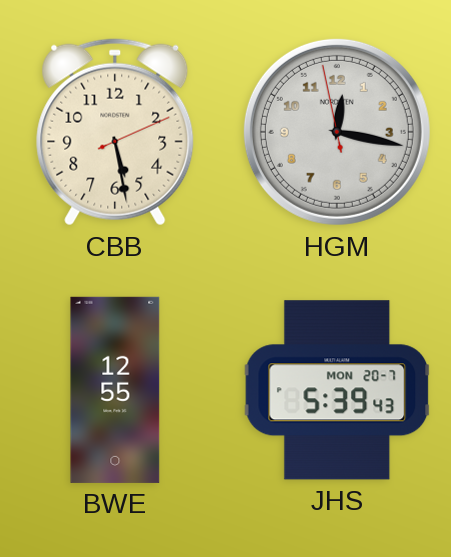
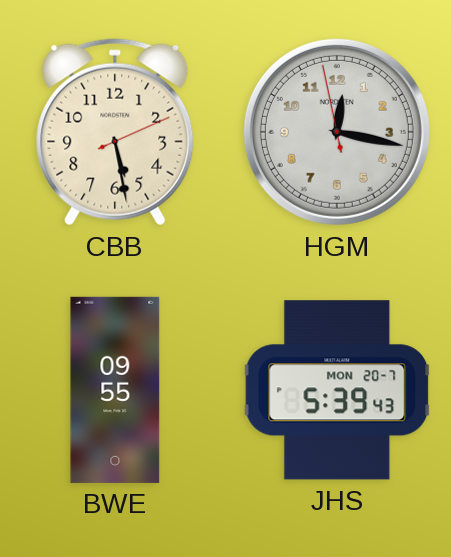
BWE: 12:55 -> 09:55
